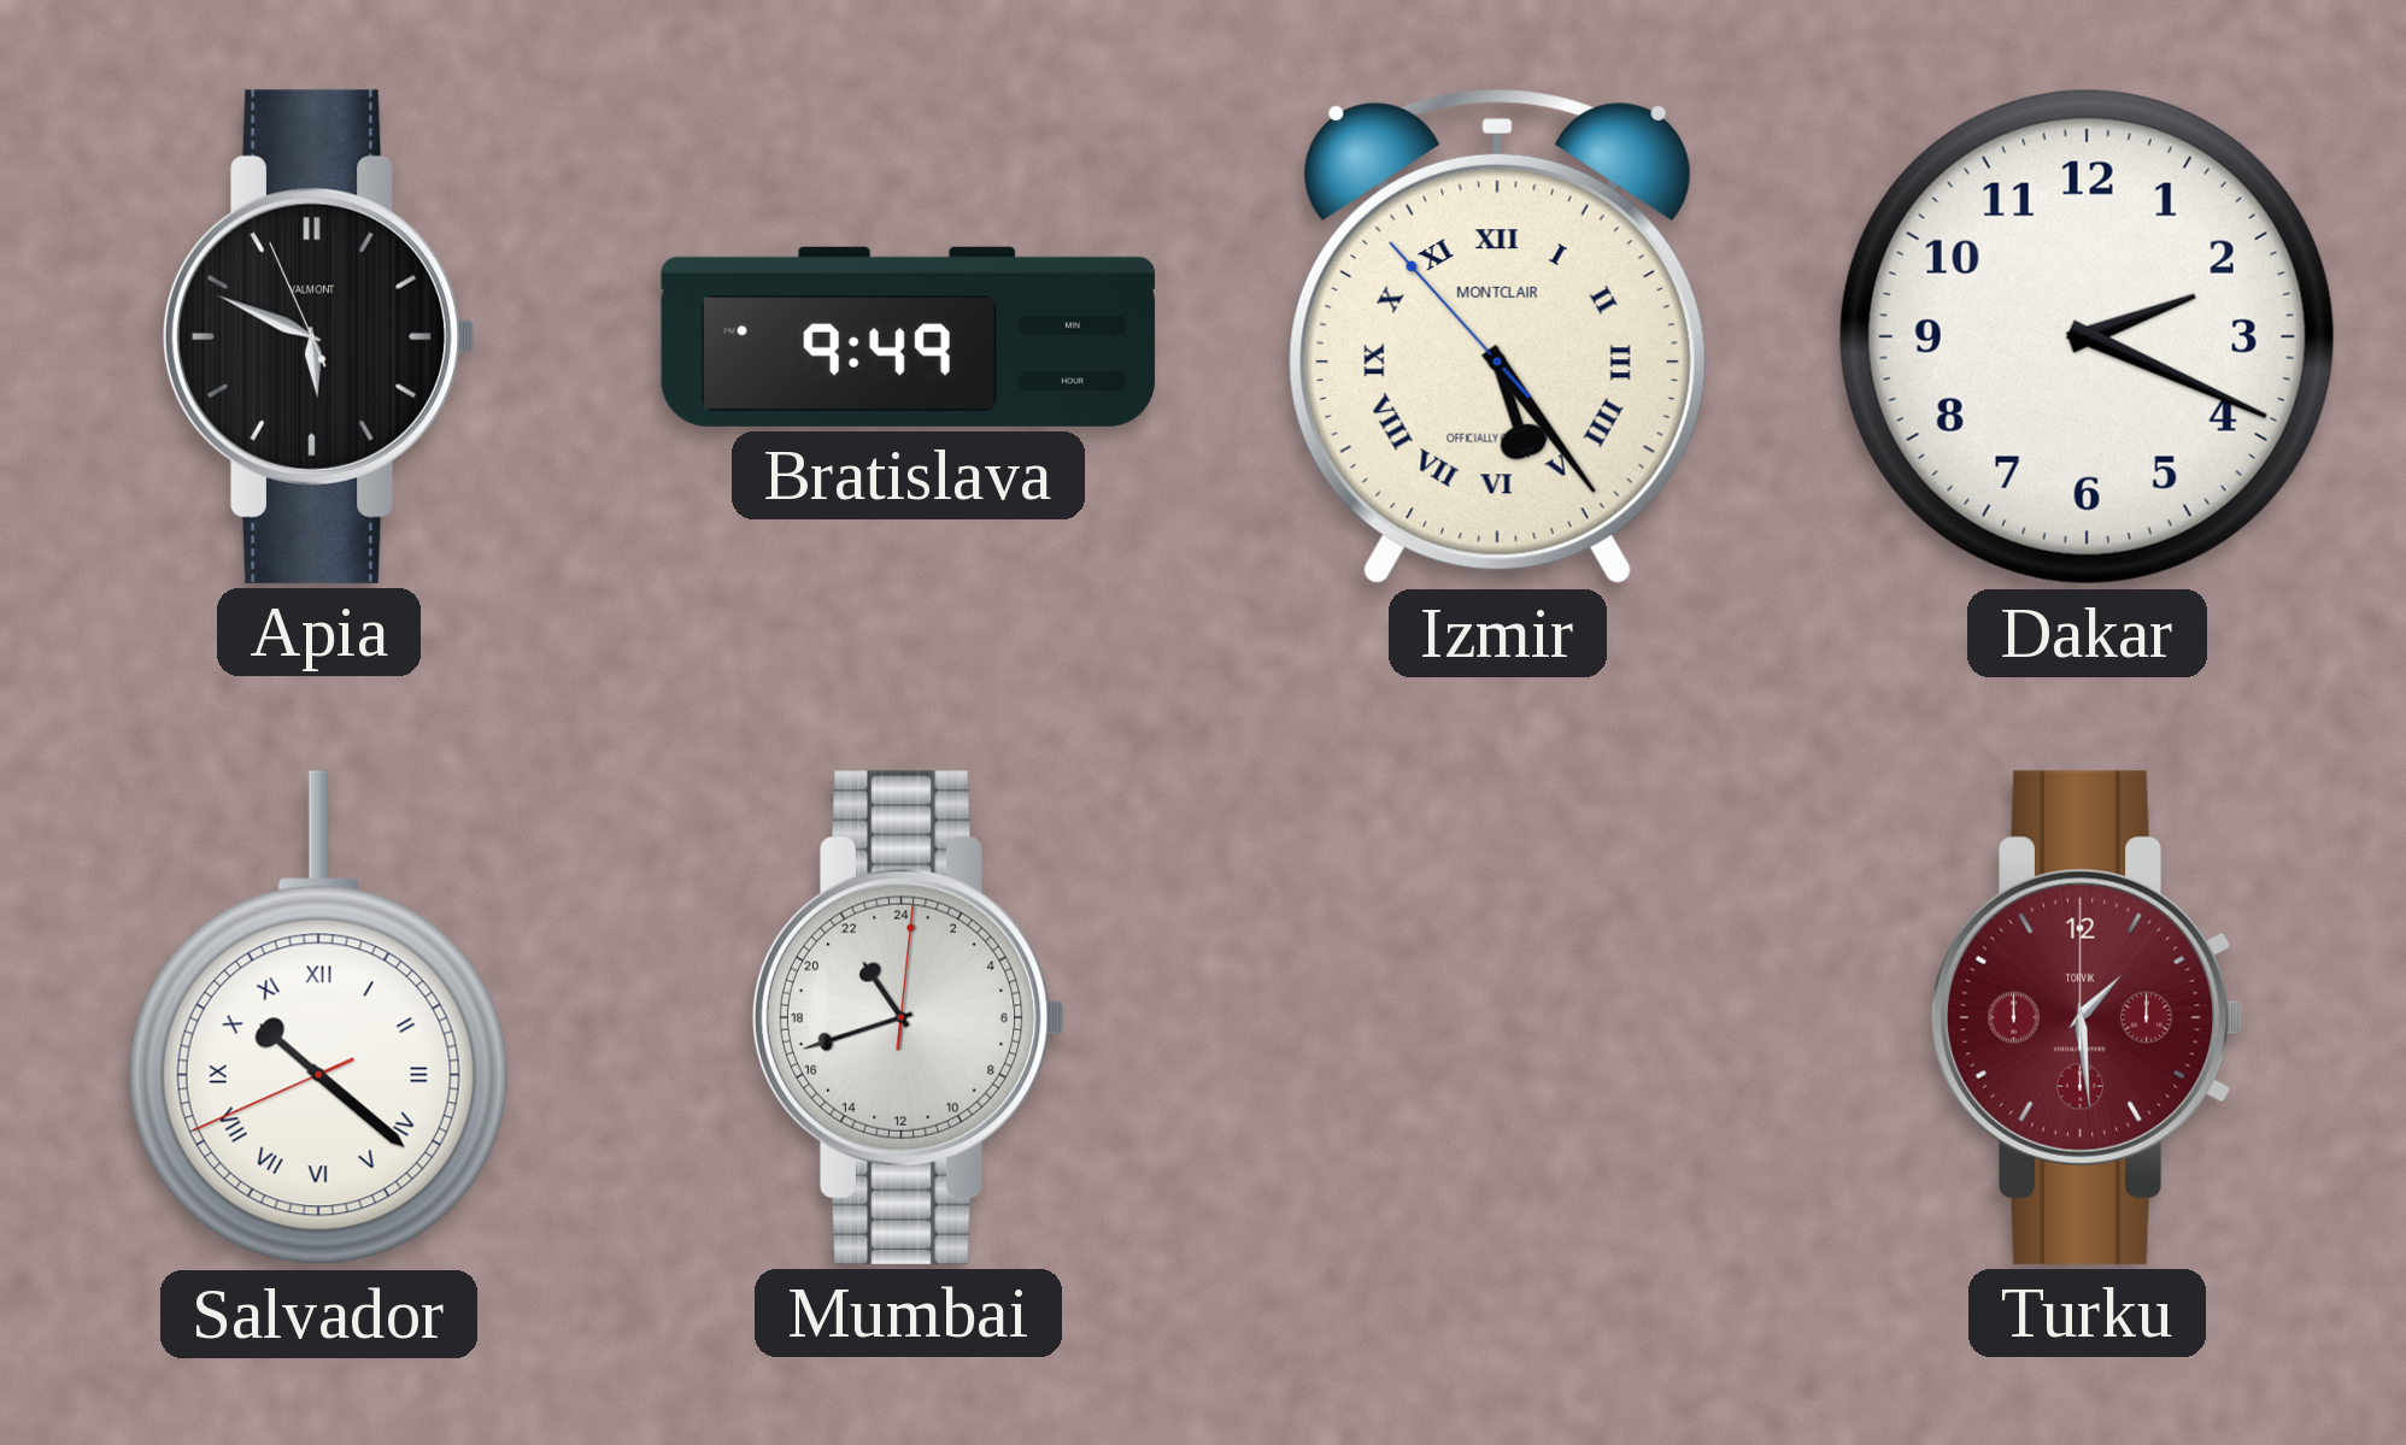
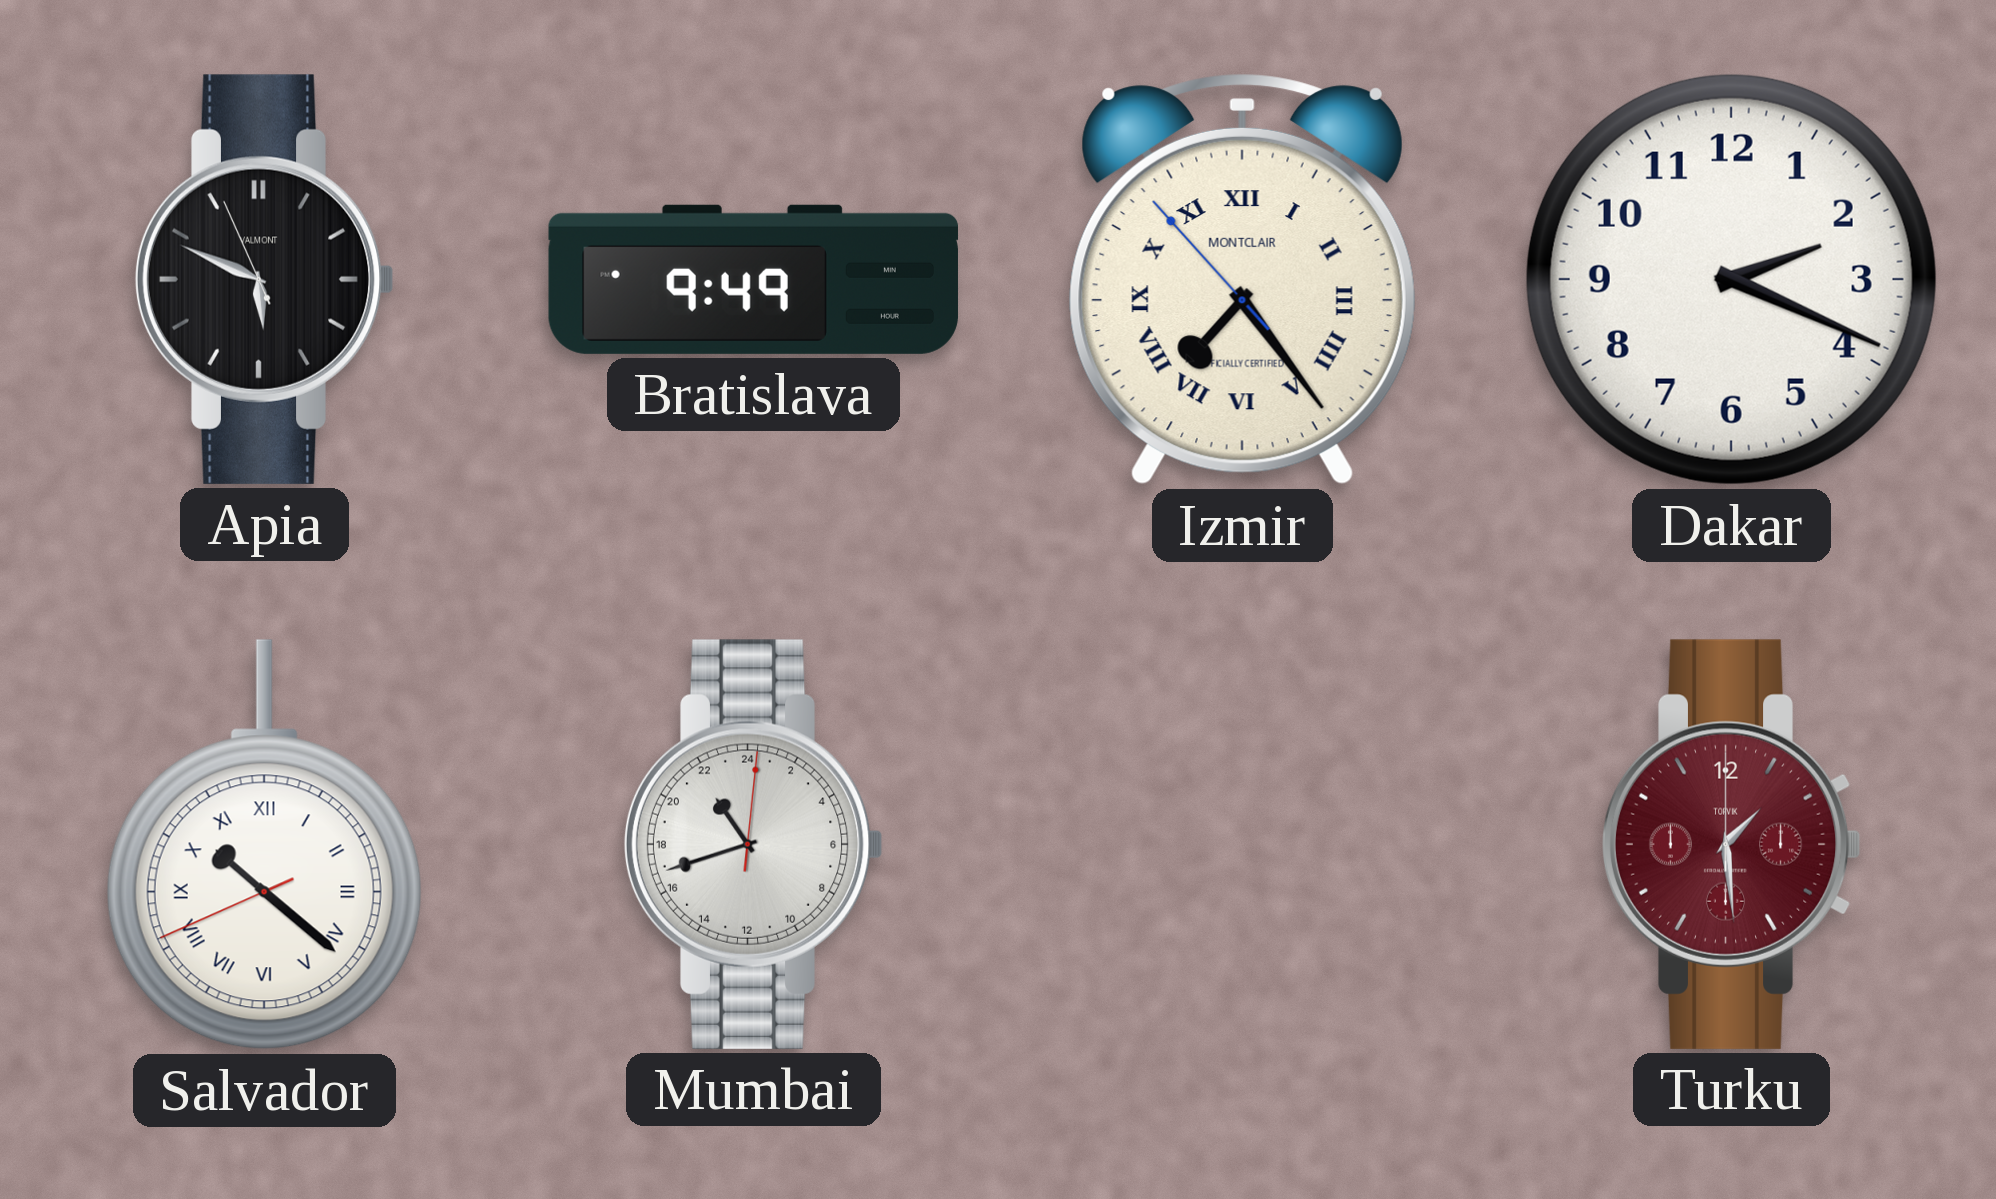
Izmir: 5:23 -> 7:23
